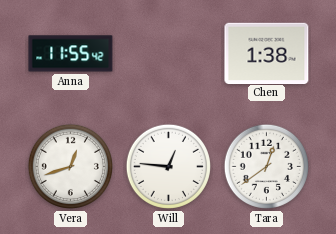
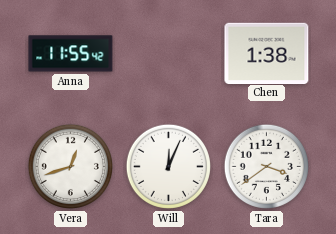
Will: 12:46 -> 12:04
Tara: 12:39 -> 3:39
